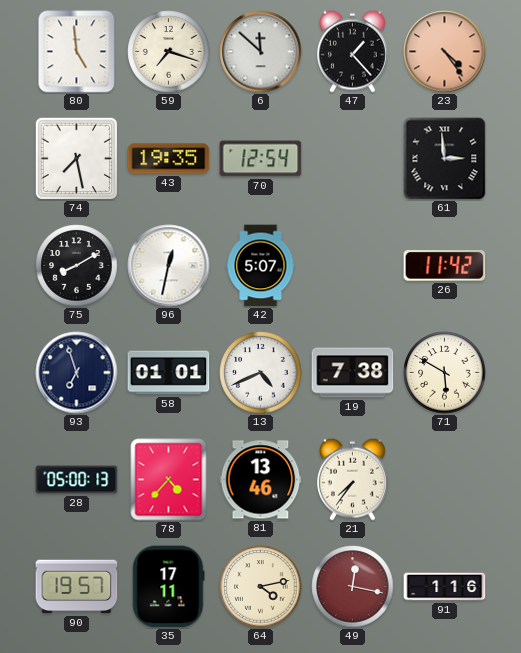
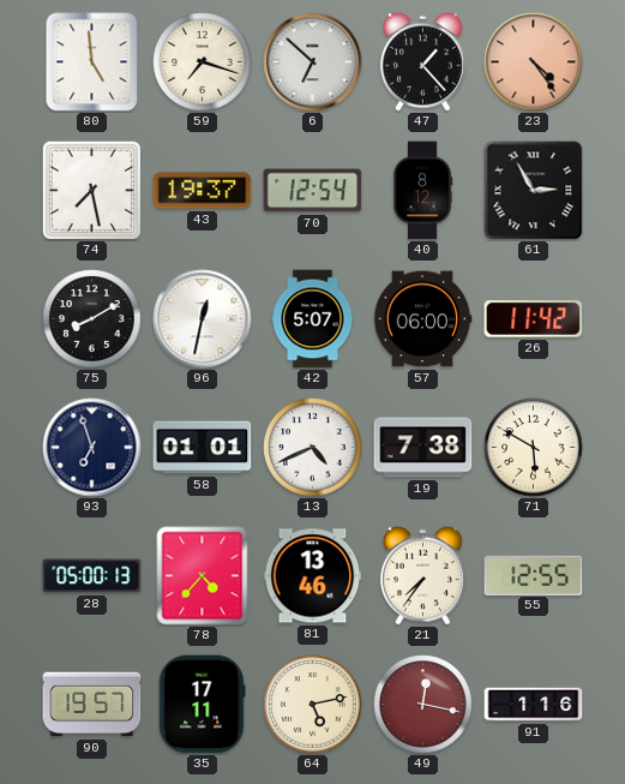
6: 11:52 -> 6:52
43: 19:35 -> 19:37
40: none -> 8:12
61: 2:59 -> 2:55
57: none -> 06:00
55: none -> 12:55
64: 4:13 -> 5:13
